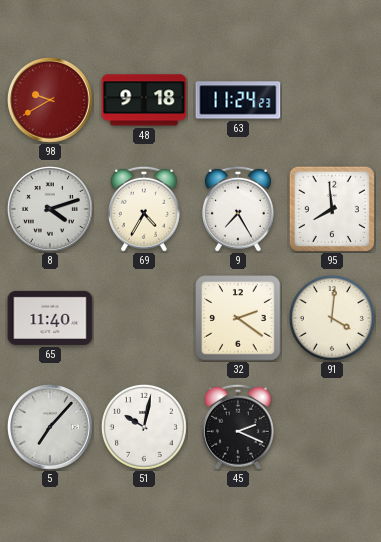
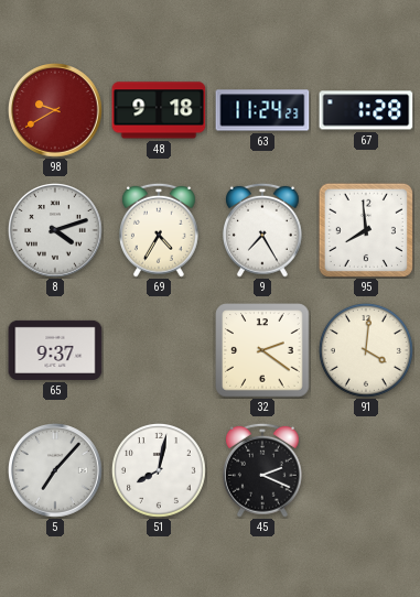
67: none -> 1:28
65: 11:40 -> 9:37
51: 10:02 -> 8:02
